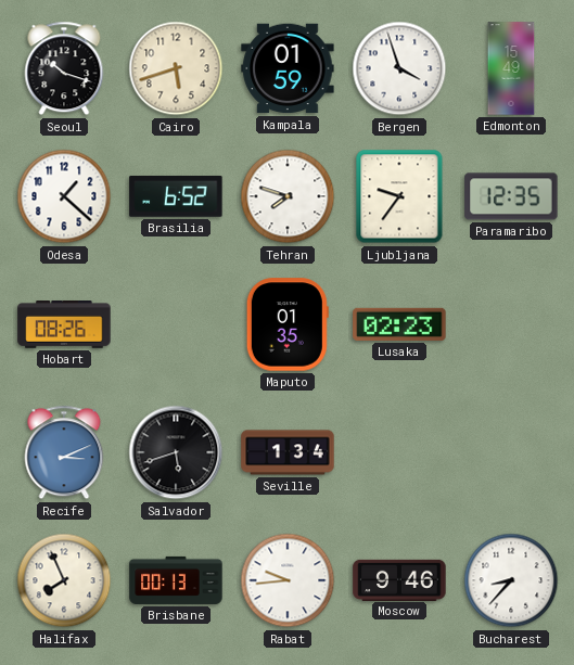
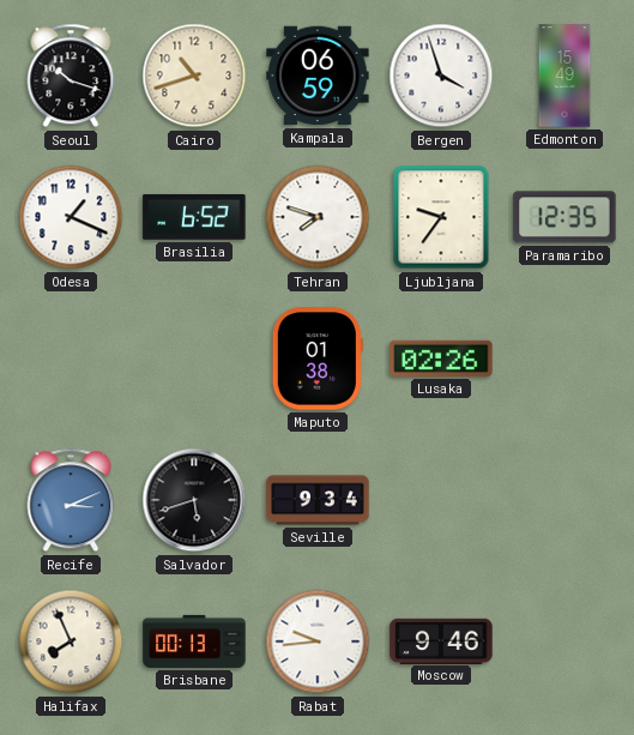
Cairo: 5:42 -> 10:42
Kampala: 01:59 -> 06:59
Odesa: 1:22 -> 1:19
Hobart: 08:26 -> none
Maputo: 01:35 -> 01:38
Lusaka: 02:23 -> 02:26
Seville: 1:34 -> 9:34
Bucharest: 8:37 -> none
